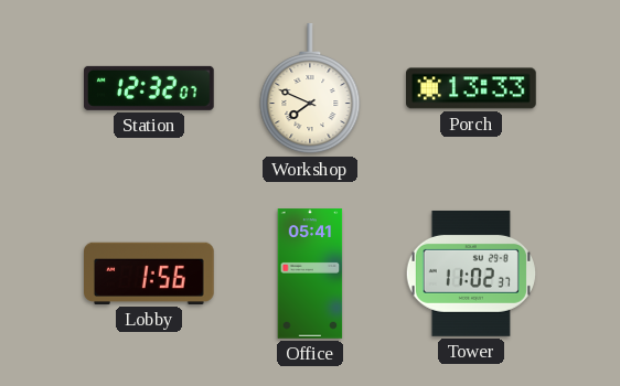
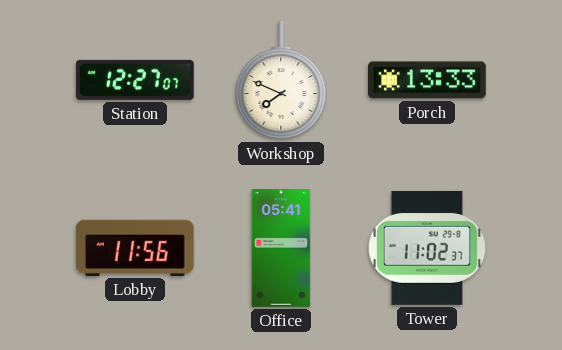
Station: 12:32 -> 12:27
Lobby: 1:56 -> 11:56
